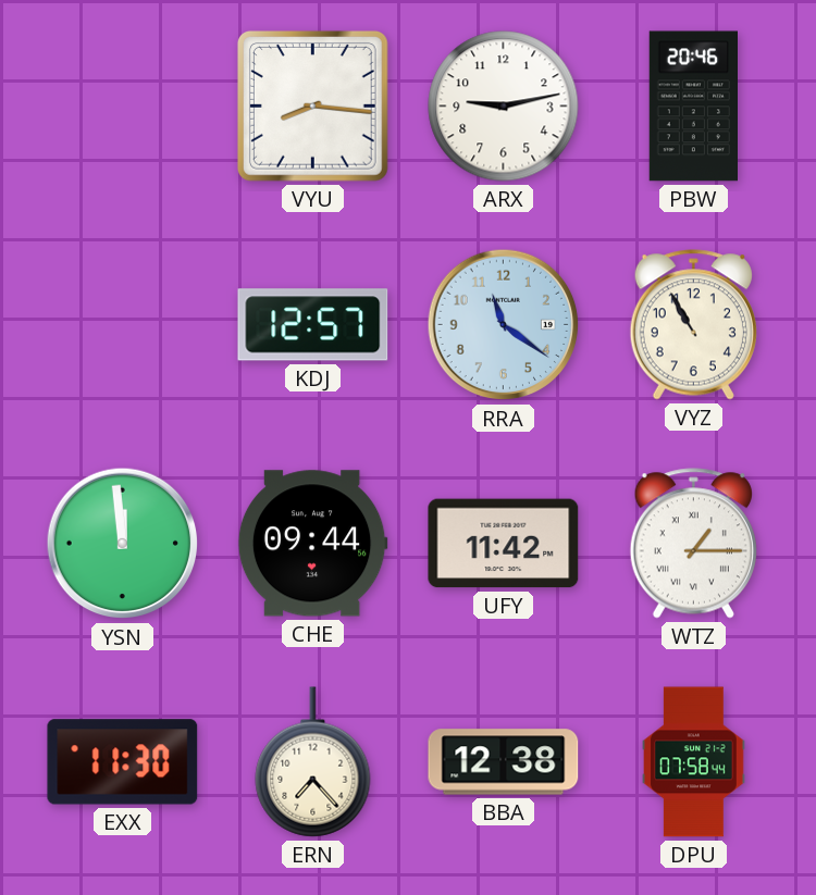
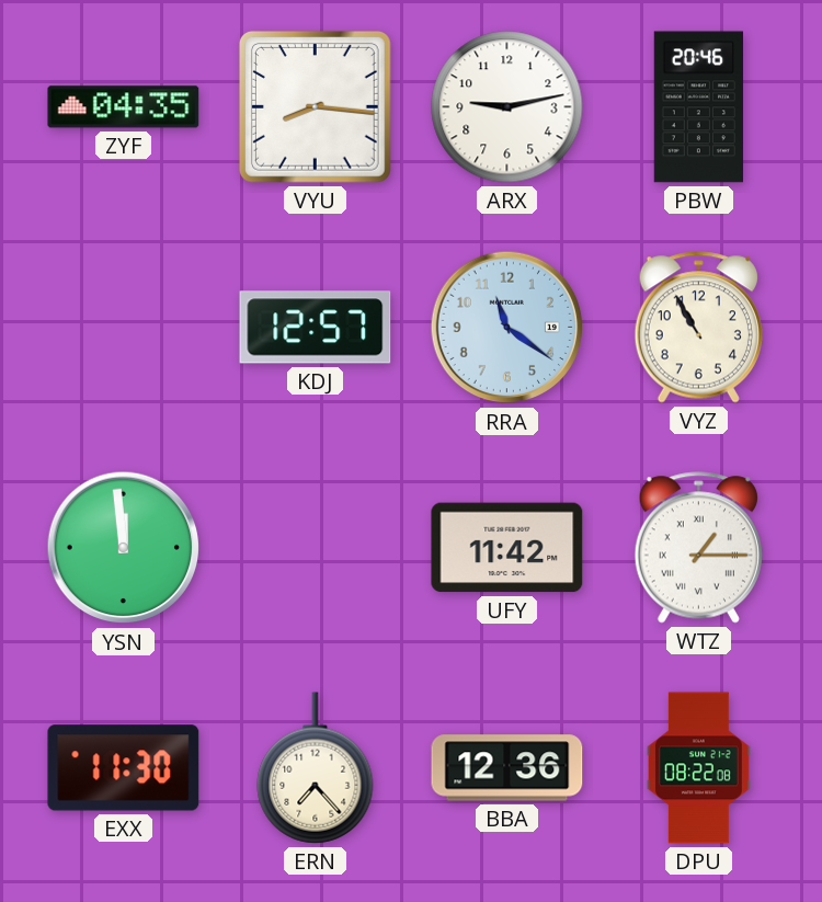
ZYF: none -> 04:35
CHE: 09:44 -> none
BBA: 12:38 -> 12:36
DPU: 07:58 -> 08:22
